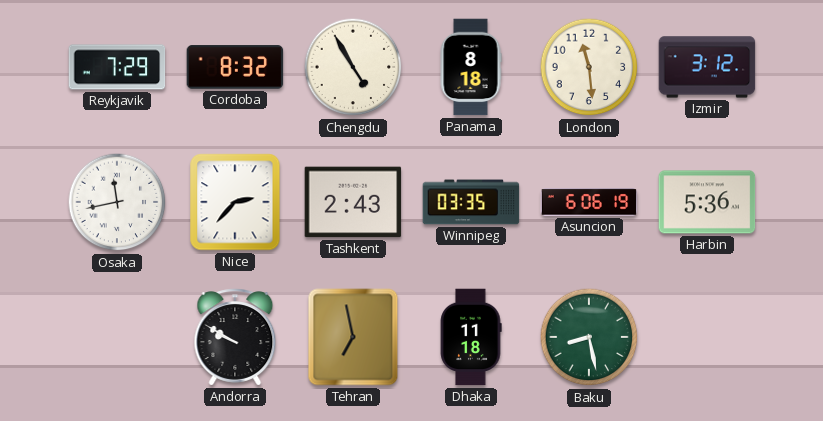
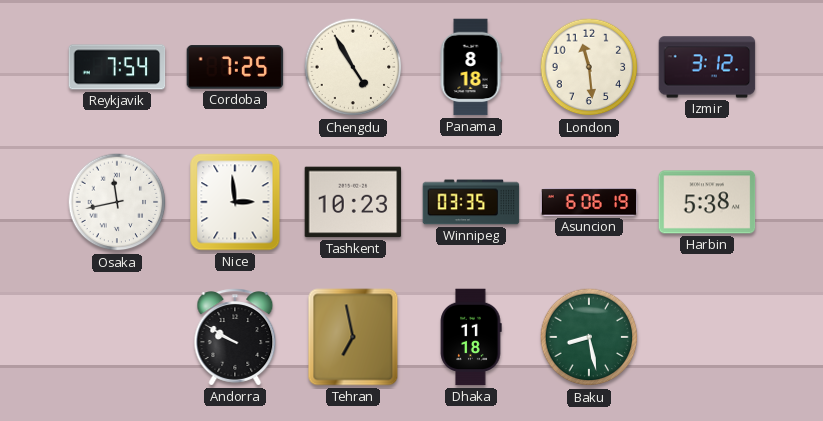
Reykjavik: 7:29 -> 7:54
Cordoba: 8:32 -> 7:25
Nice: 2:37 -> 2:59
Tashkent: 2:43 -> 10:23
Harbin: 5:36 -> 5:38
